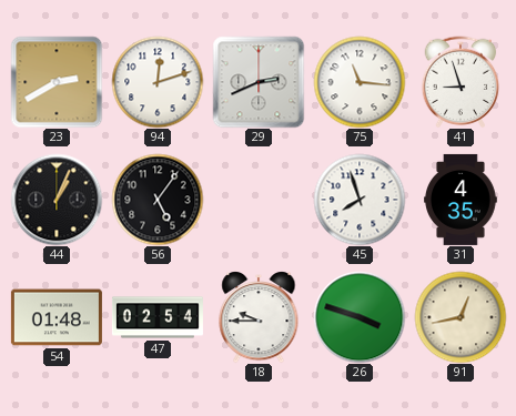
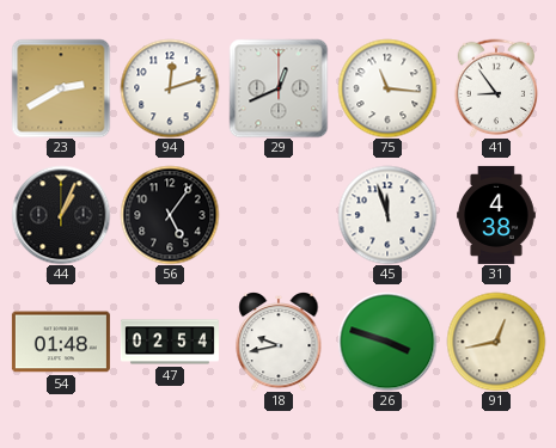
29: 2:41 -> 12:41
41: 8:57 -> 8:54
45: 7:57 -> 11:57
31: 4:35 -> 4:38
18: 9:45 -> 9:43
